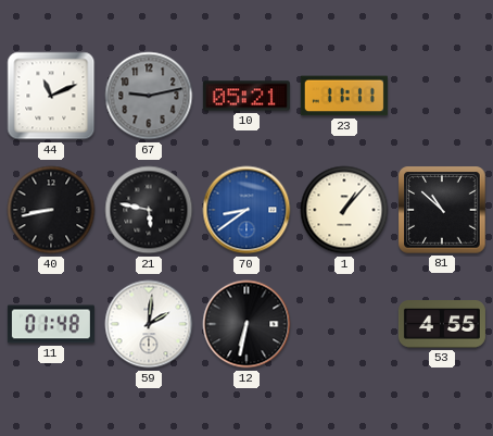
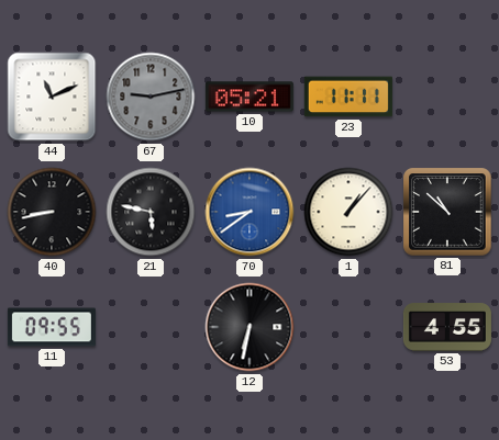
11: 01:48 -> 09:55
59: 2:01 -> none
